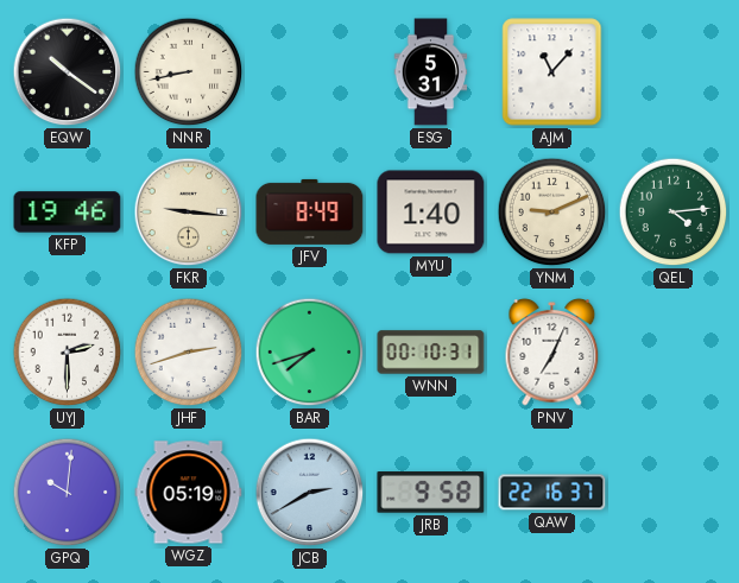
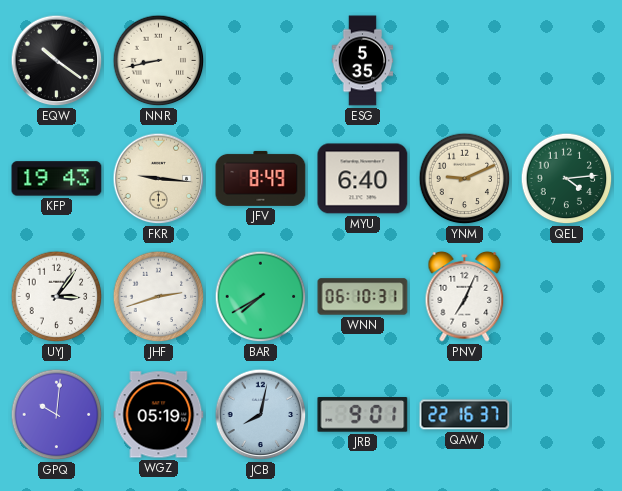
ESG: 5:31 -> 5:35
AJM: 11:07 -> none
KFP: 19:46 -> 19:43
MYU: 1:40 -> 6:40
UYJ: 2:30 -> 3:06
BAR: 7:42 -> 7:40
WNN: 00:10 -> 06:10
JCB: 2:40 -> 8:02
JRB: 9:58 -> 9:01
